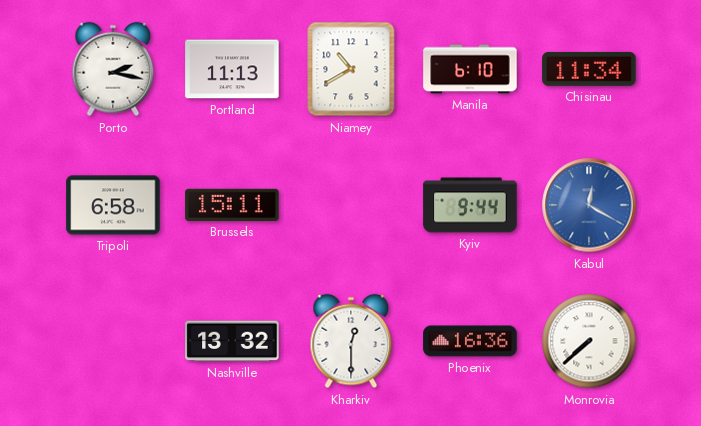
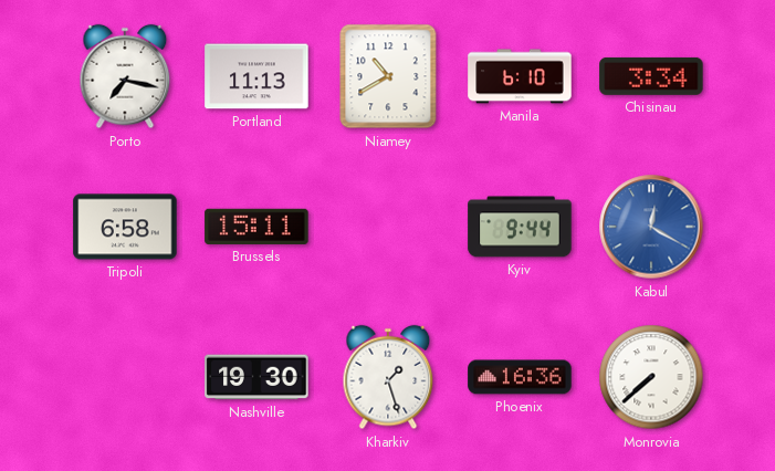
Porto: 2:17 -> 7:17
Chisinau: 11:34 -> 3:34
Nashville: 13:32 -> 19:30
Kharkiv: 12:30 -> 1:27
